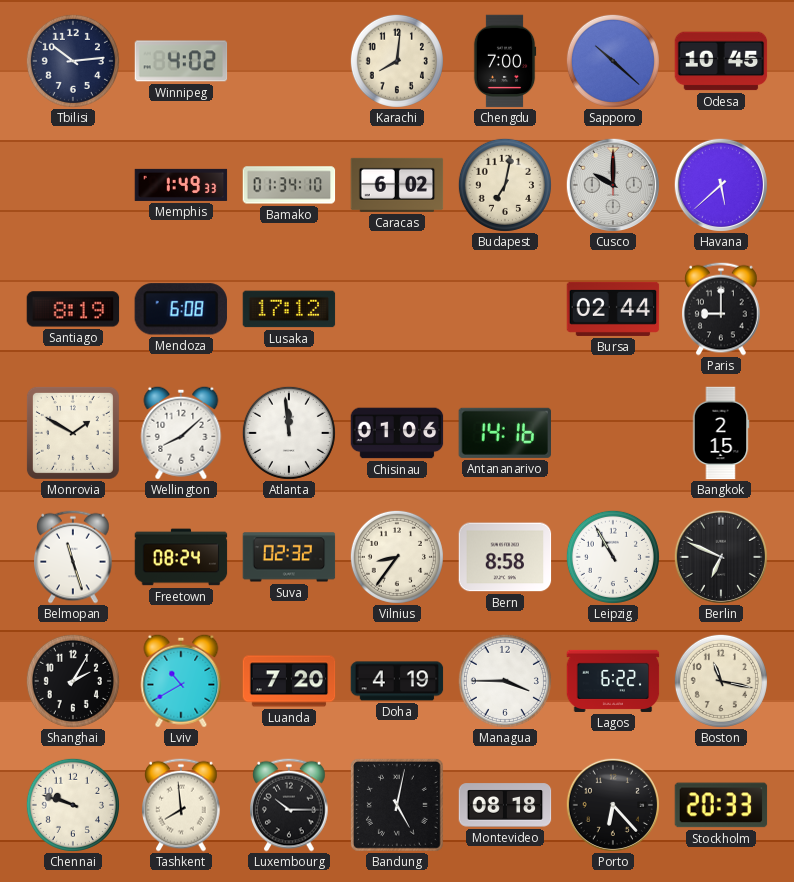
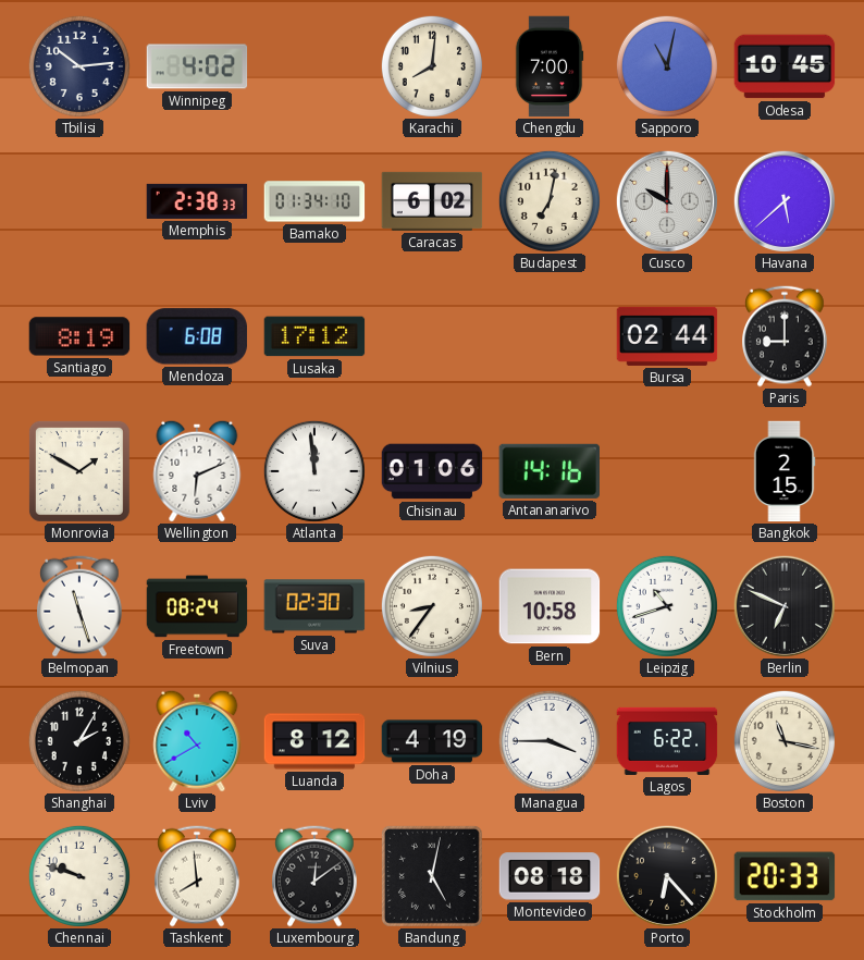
Sapporo: 10:22 -> 11:02
Memphis: 1:49 -> 2:38
Wellington: 8:08 -> 6:11
Suva: 02:32 -> 02:30
Bern: 8:58 -> 10:58
Leipzig: 10:55 -> 10:42
Luanda: 7:20 -> 8:12
Luxembourg: 10:15 -> 12:09
